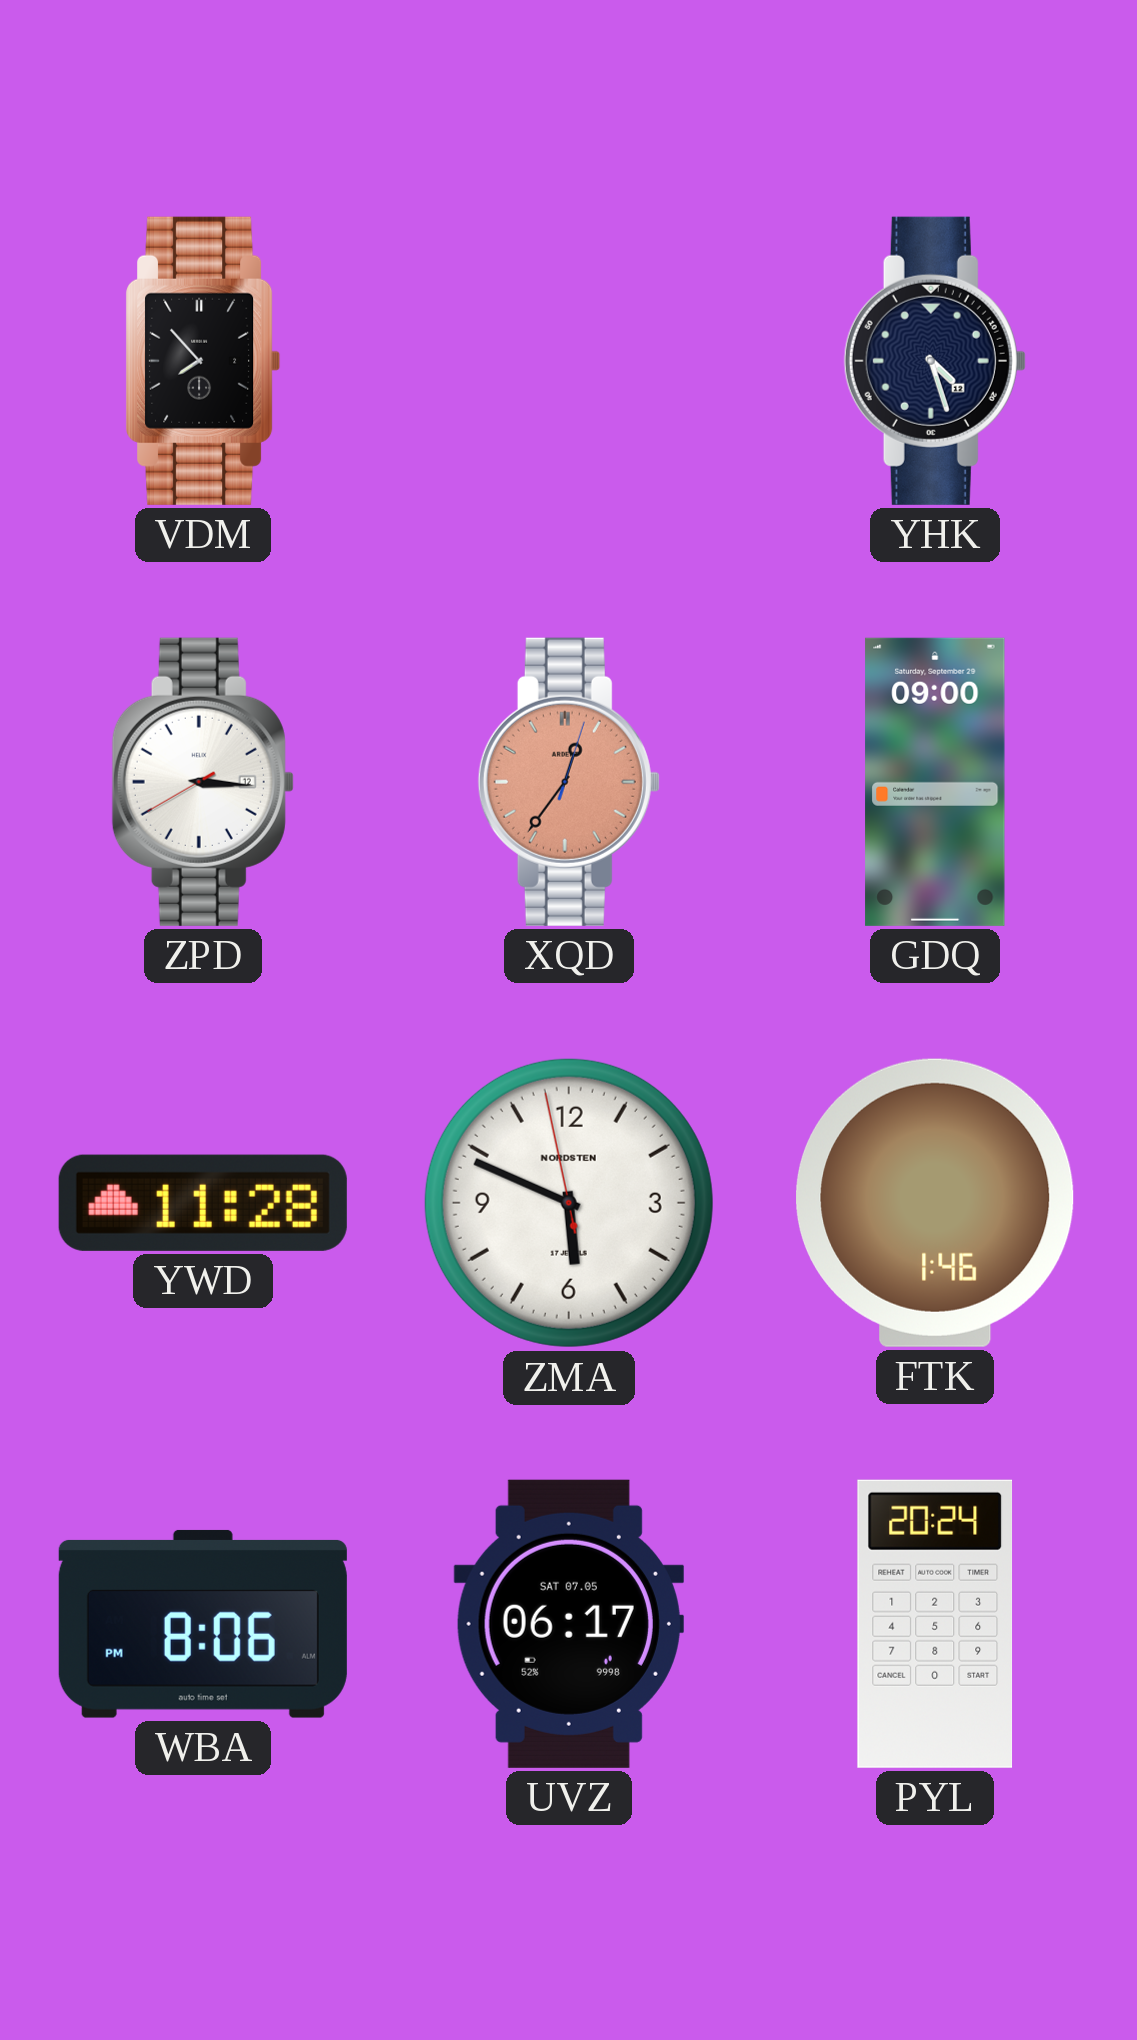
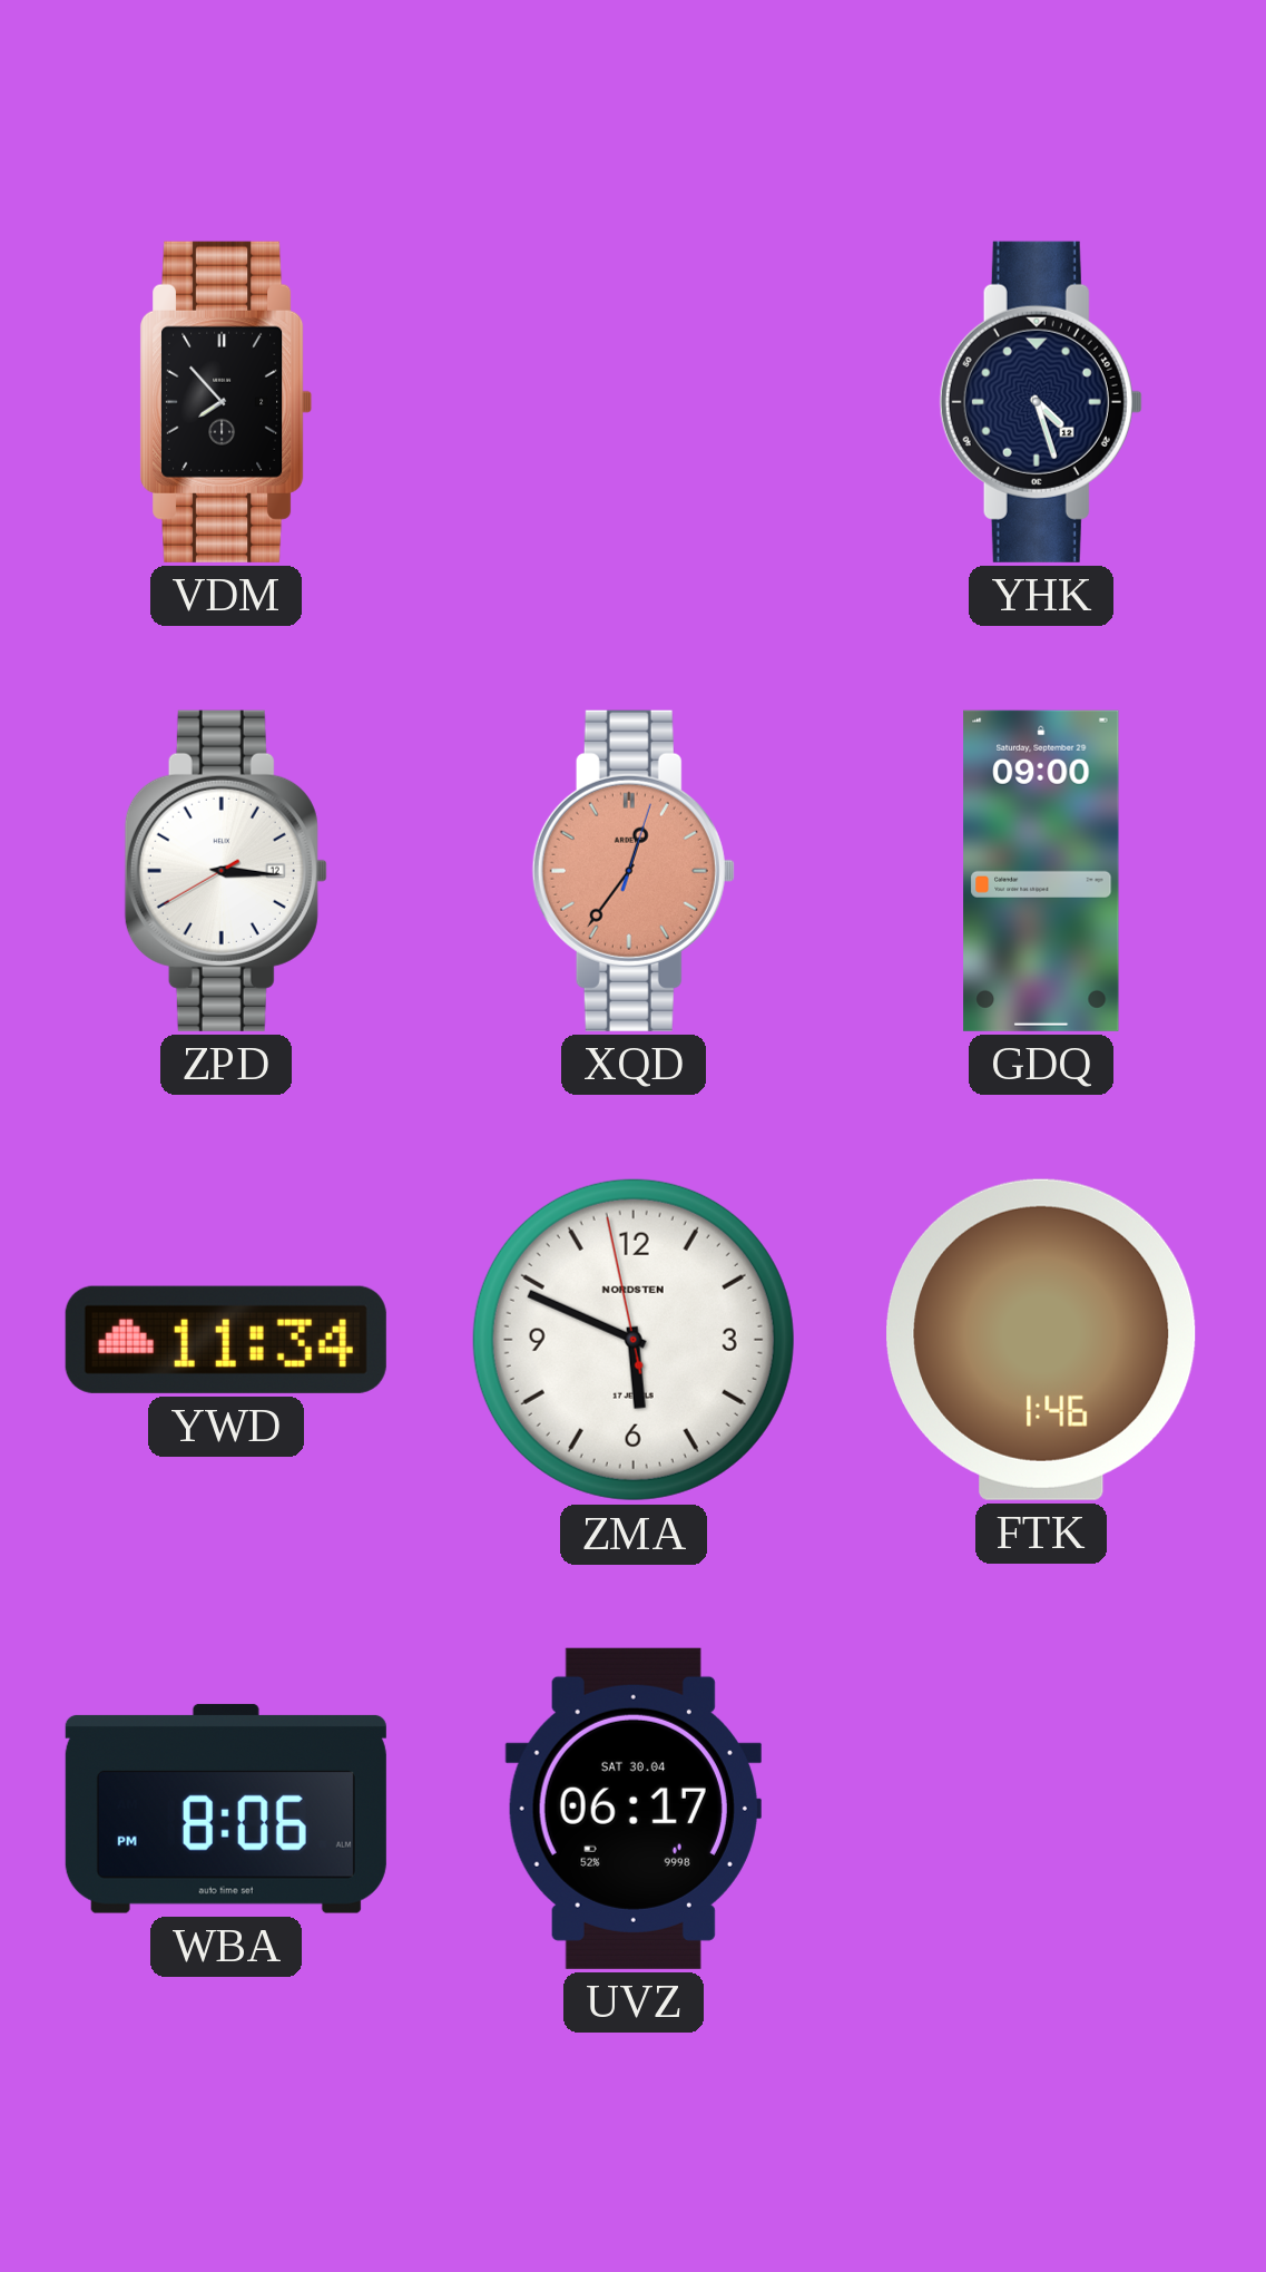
YWD: 11:28 -> 11:34
UVZ date: SAT 07.05 -> SAT 30.04
PYL: 20:24 -> none
